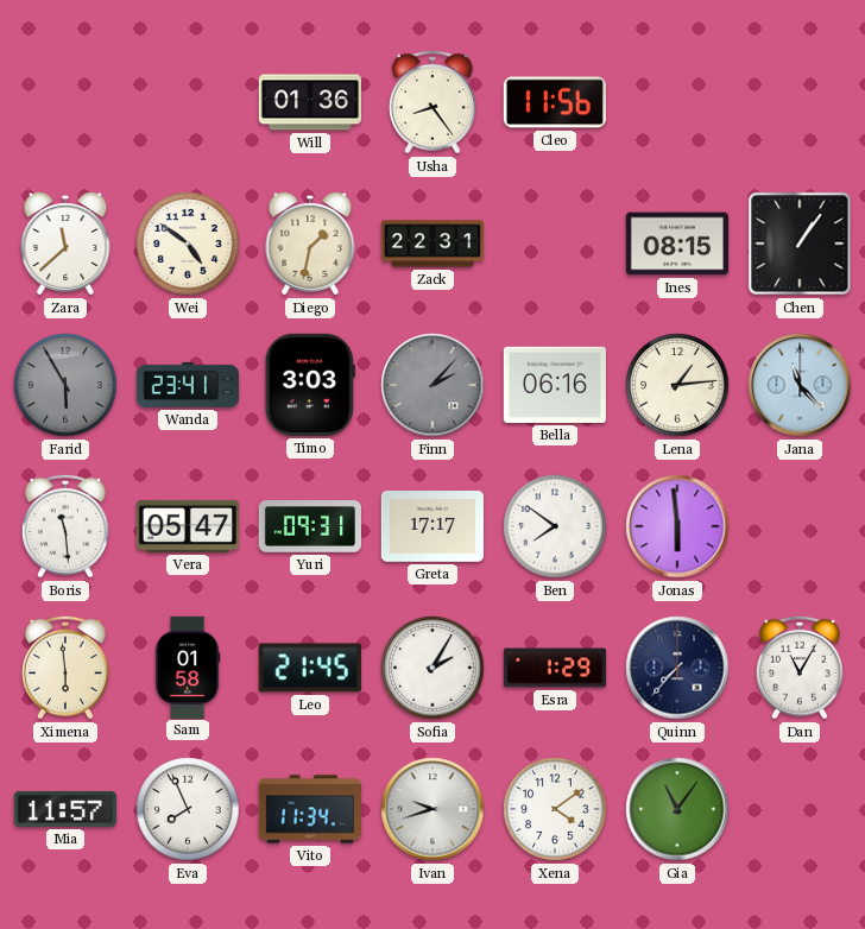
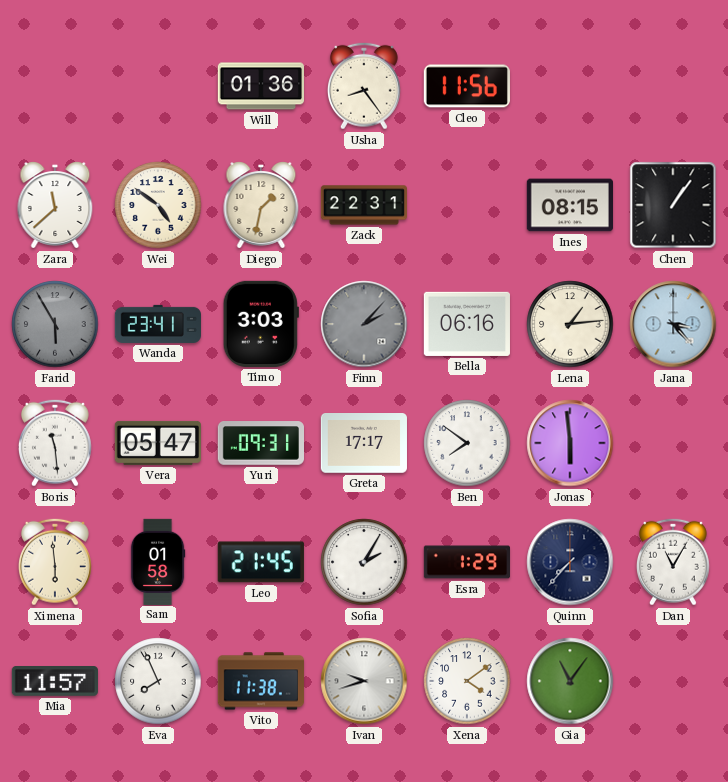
Jana: 11:23 -> 3:23
Vito: 11:34 -> 11:38
